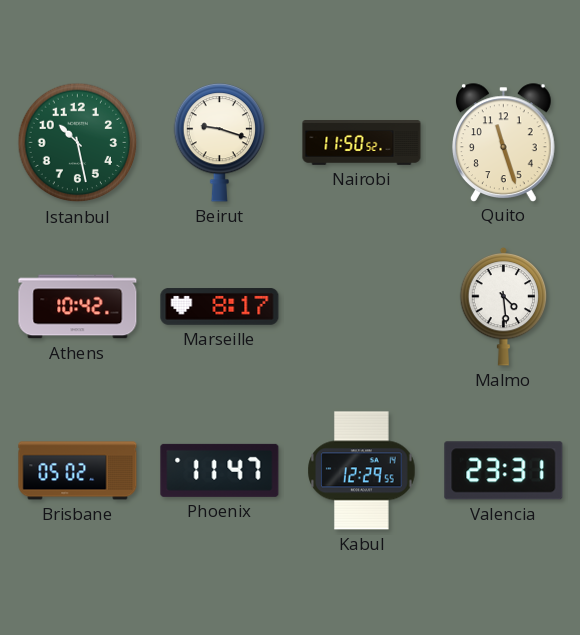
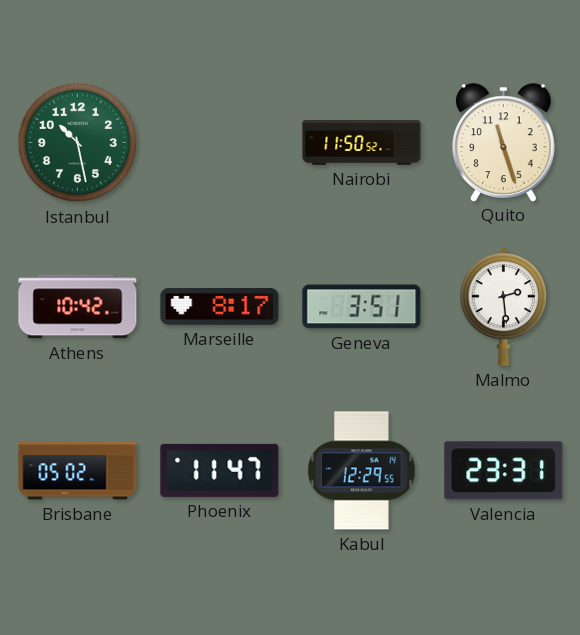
Beirut: 9:18 -> none
Geneva: none -> 3:51
Malmo: 4:29 -> 2:29
